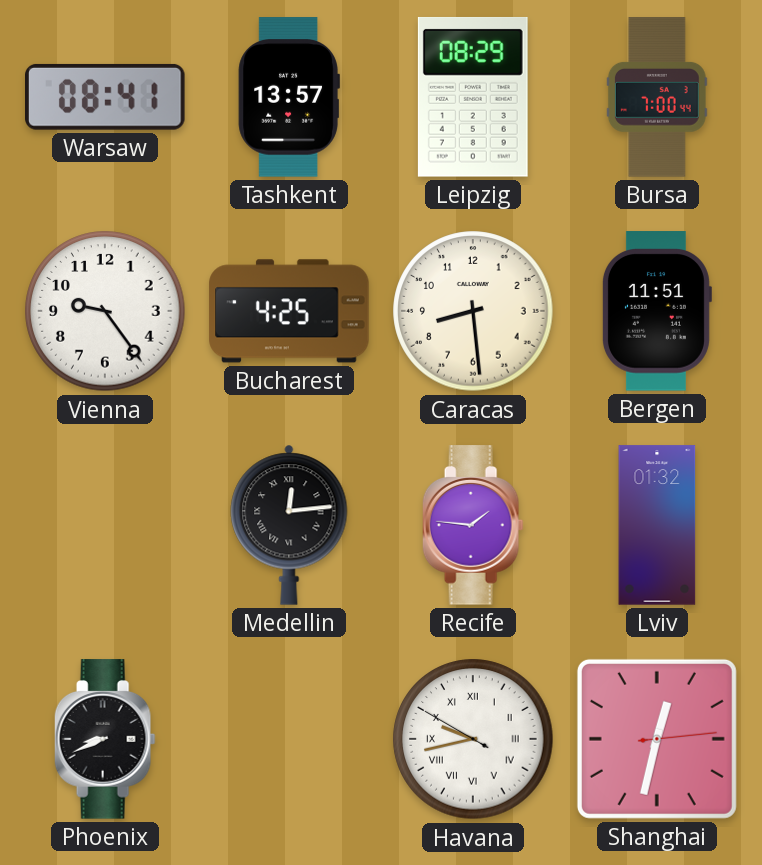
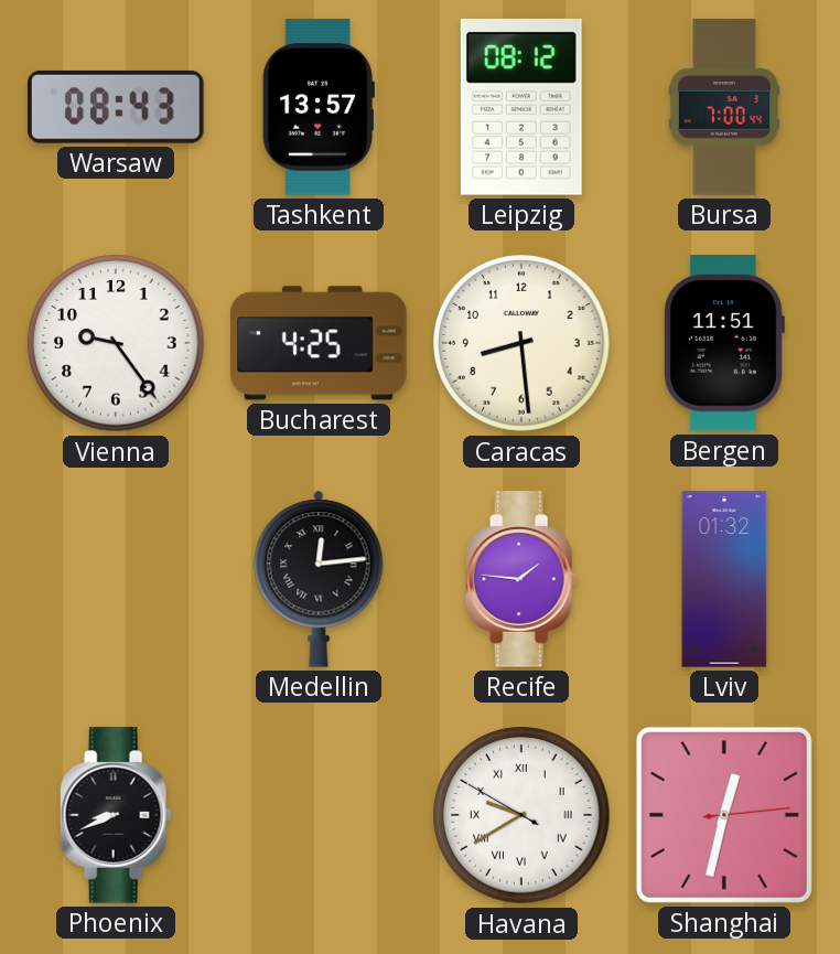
Warsaw: 08:41 -> 08:43
Leipzig: 08:29 -> 08:12
Havana: 9:42 -> 9:39
